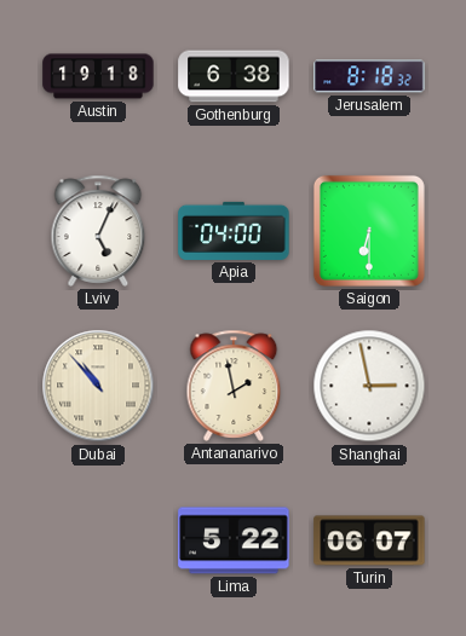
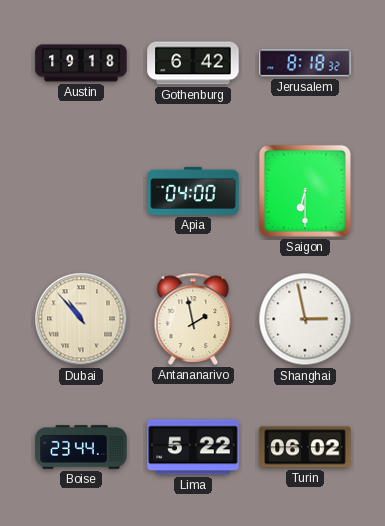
Gothenburg: 6:38 -> 6:42
Lviv: 5:04 -> none
Boise: none -> 23:44
Turin: 06:07 -> 06:02
